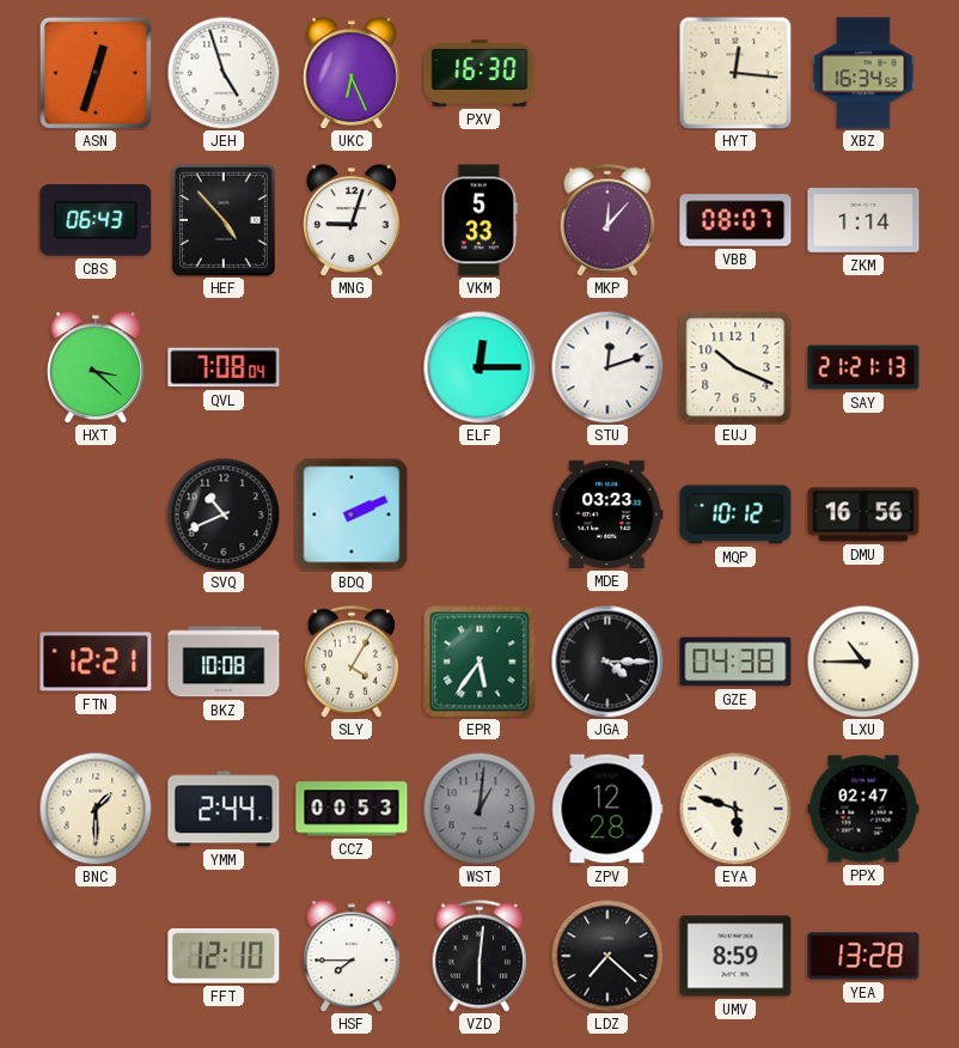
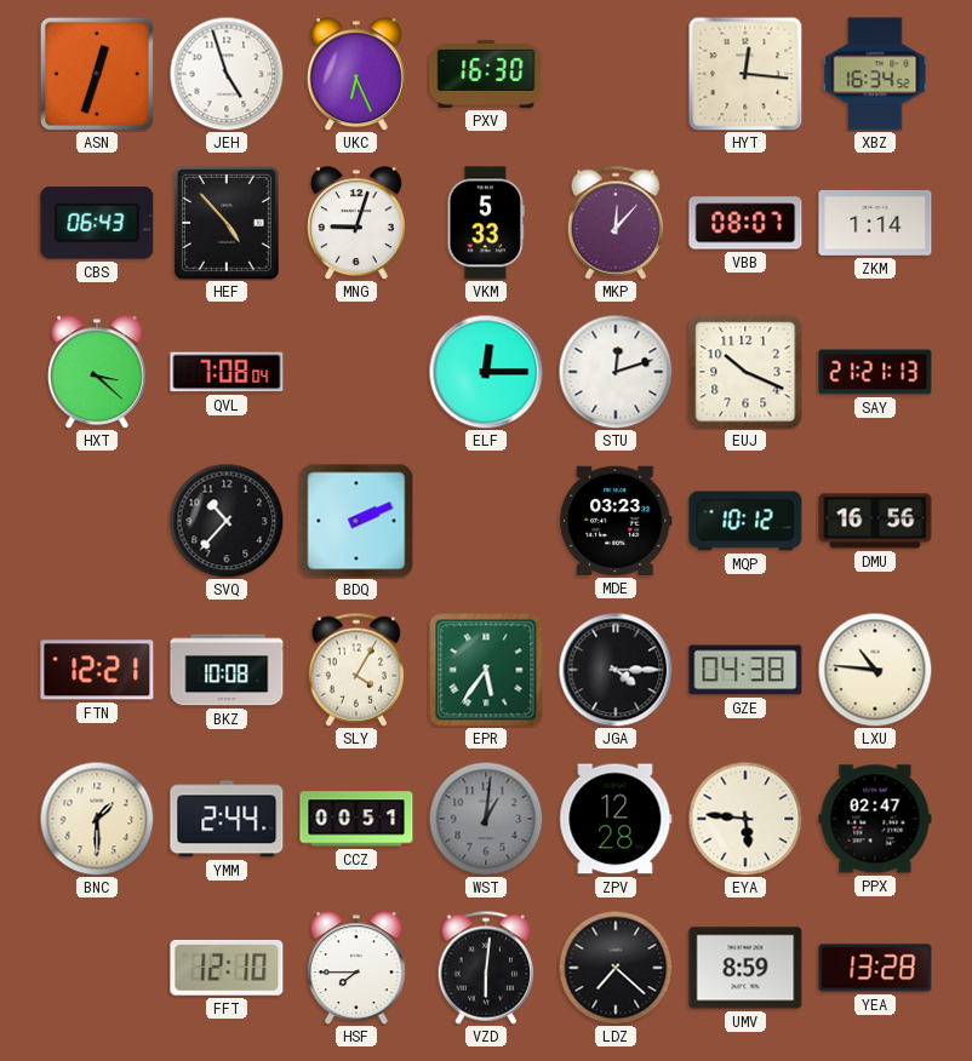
SVQ: 10:41 -> 10:37
LXU: 10:45 -> 10:46
CCZ: 00:53 -> 00:51
EYA: 5:48 -> 5:46
